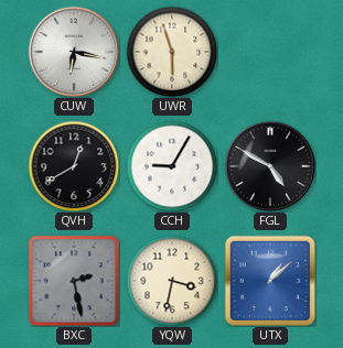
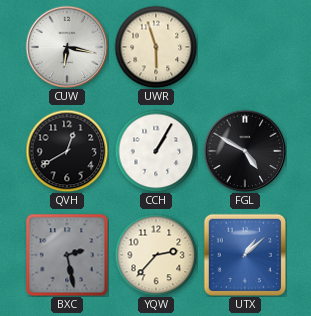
CCH: 9:05 -> 1:05
YQW: 3:32 -> 2:37
